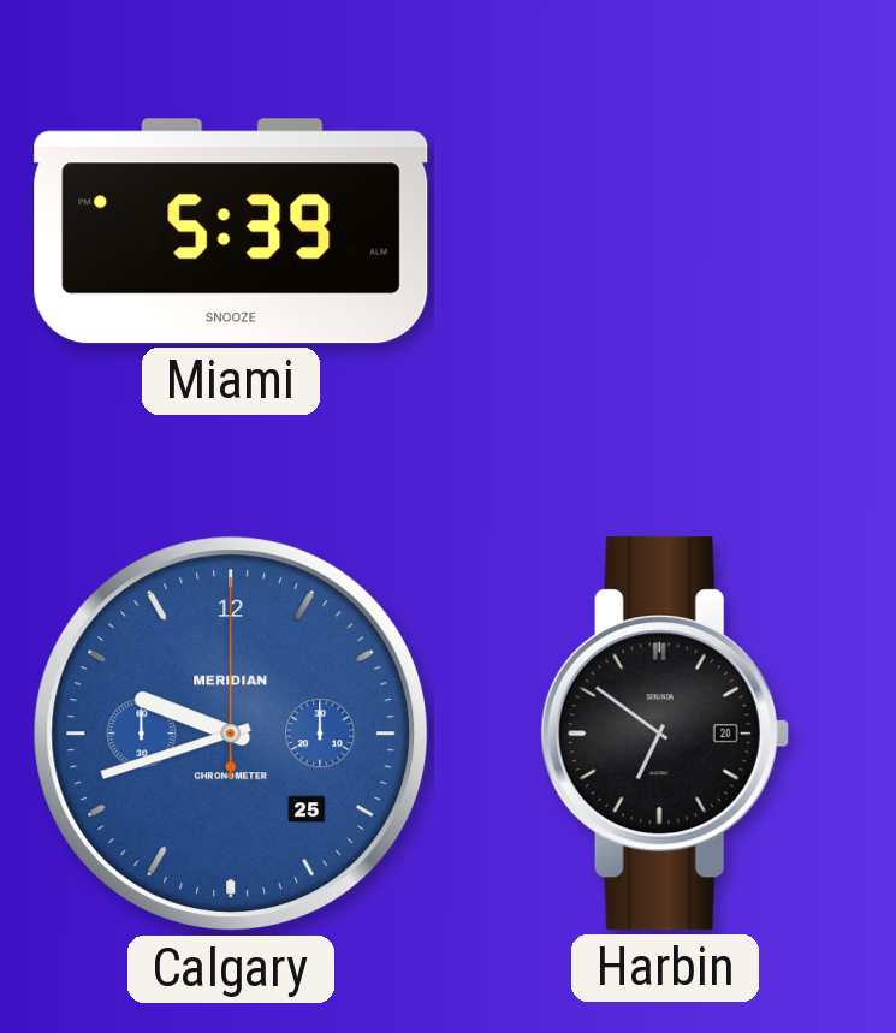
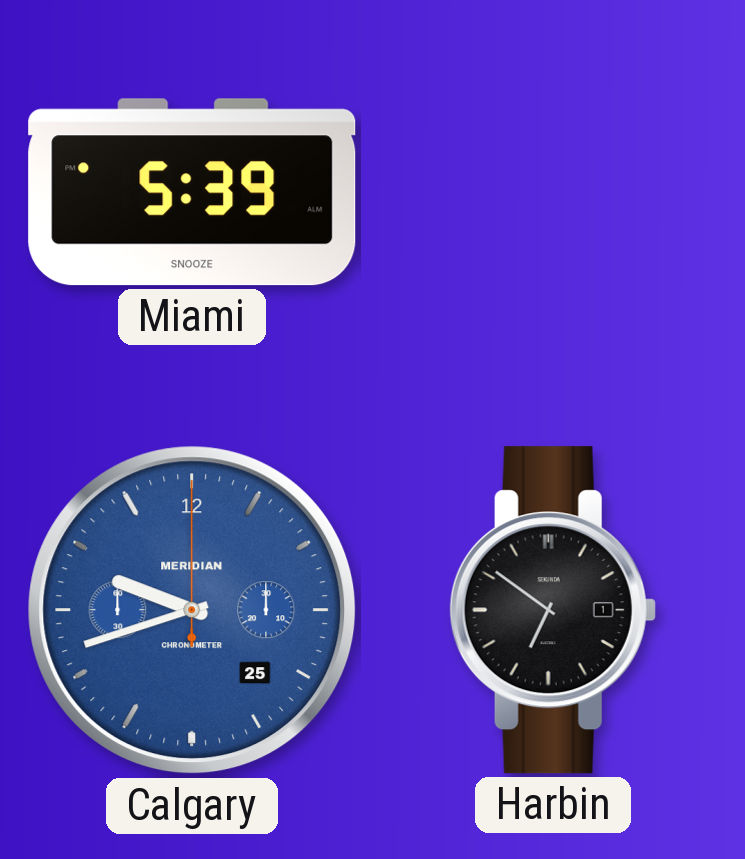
Harbin date: 20 -> 1
